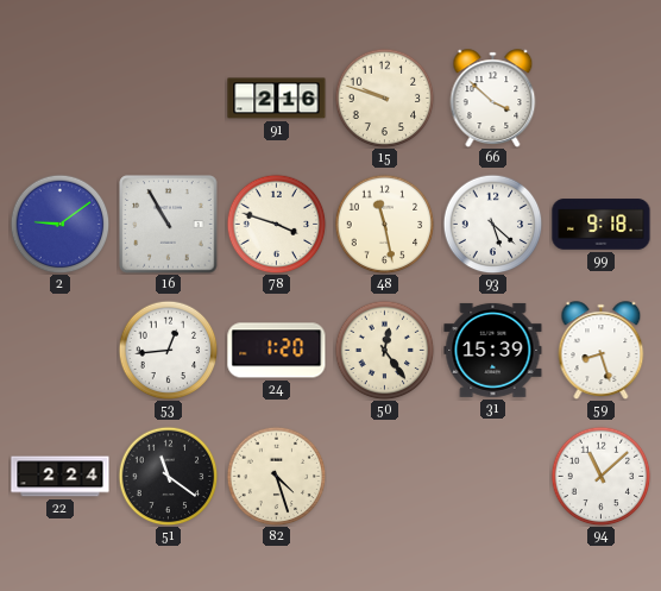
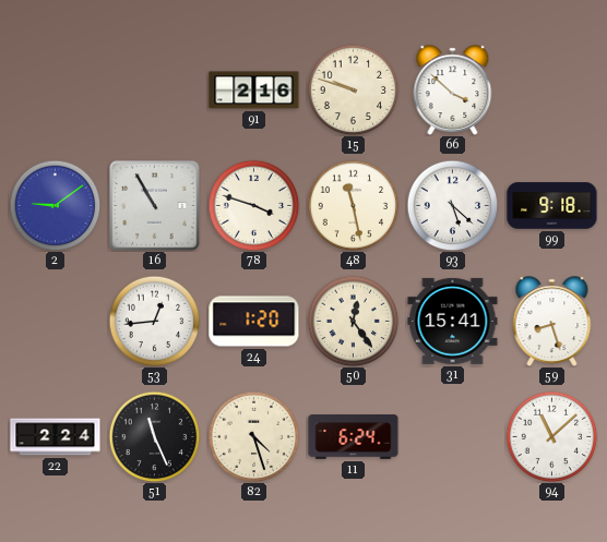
31: 15:39 -> 15:41
51: 11:21 -> 11:26
11: none -> 6:24
